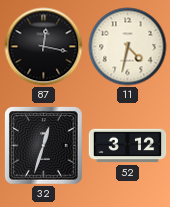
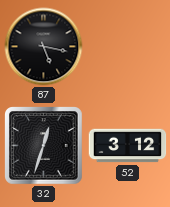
87: 12:17 -> 5:17
11: 4:32 -> none
